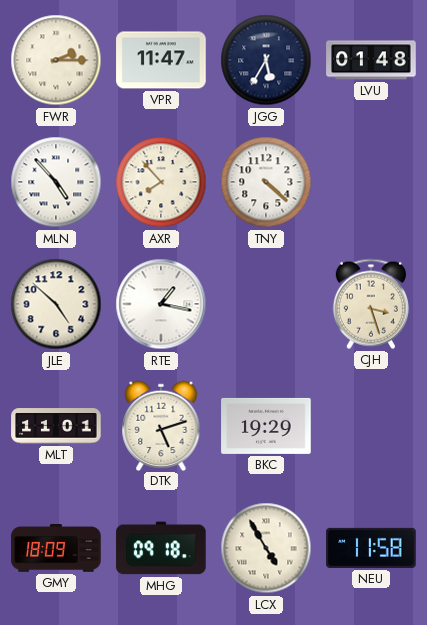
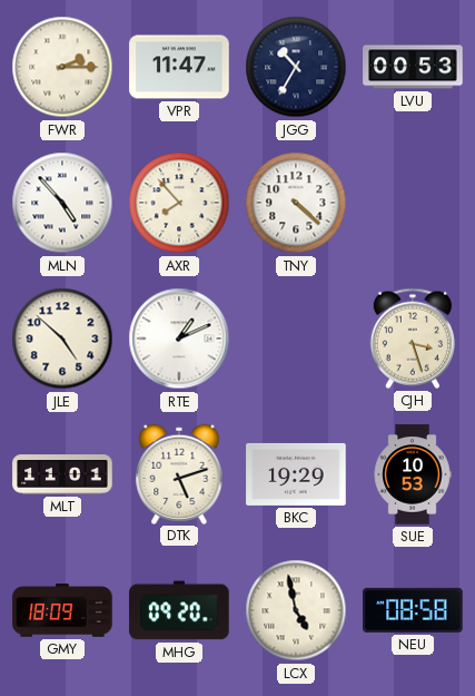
JGG: 5:35 -> 10:35
LVU: 01:48 -> 00:53
RTE: 1:17 -> 1:11
SUE: none -> 10:53
MHG: 09:18 -> 09:20
LCX: 4:55 -> 4:58
NEU: 11:58 -> 08:58
